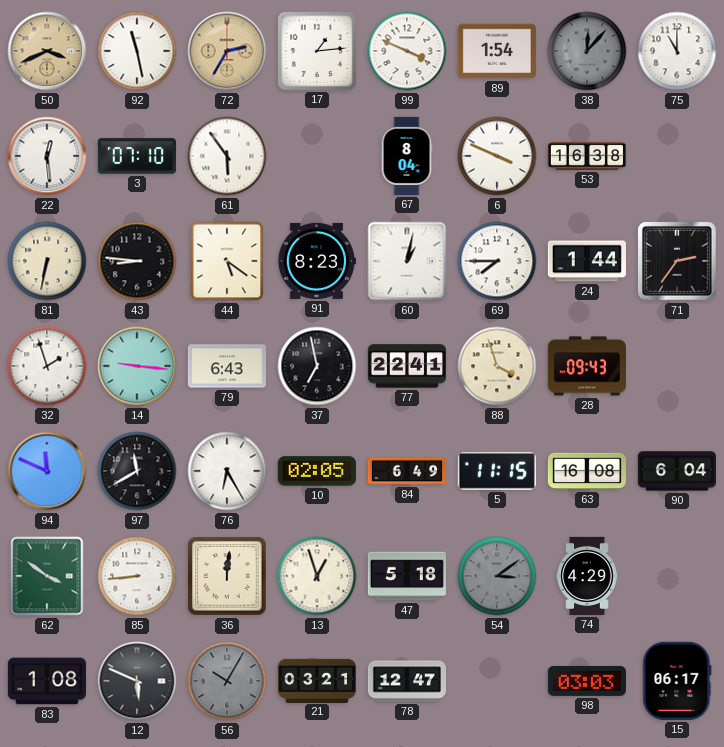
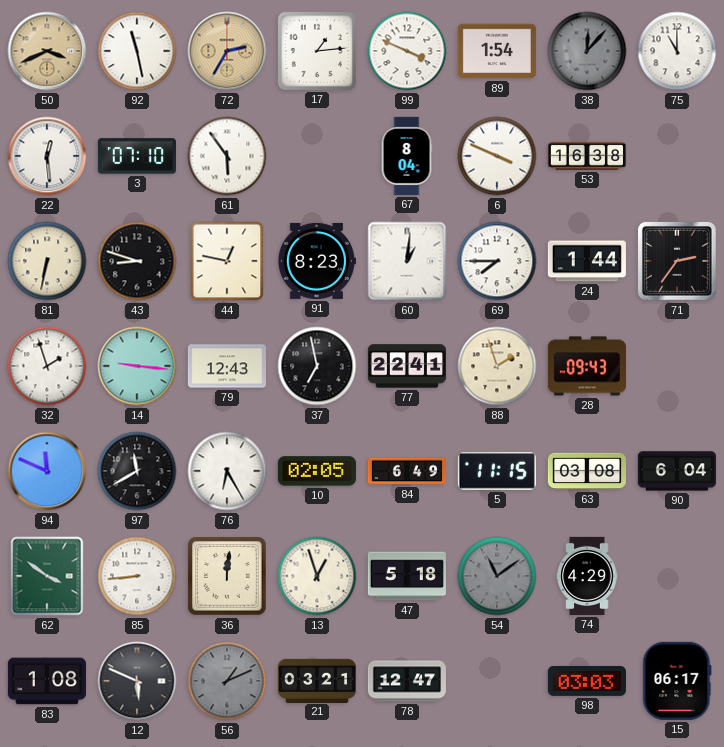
43: 8:46 -> 8:48
44: 5:21 -> 12:47
60: 1:02 -> 1:01
79: 6:43 -> 12:43
88: 3:57 -> 1:57
63: 16:08 -> 03:08
54: 3:09 -> 11:09
56: 10:05 -> 1:11
